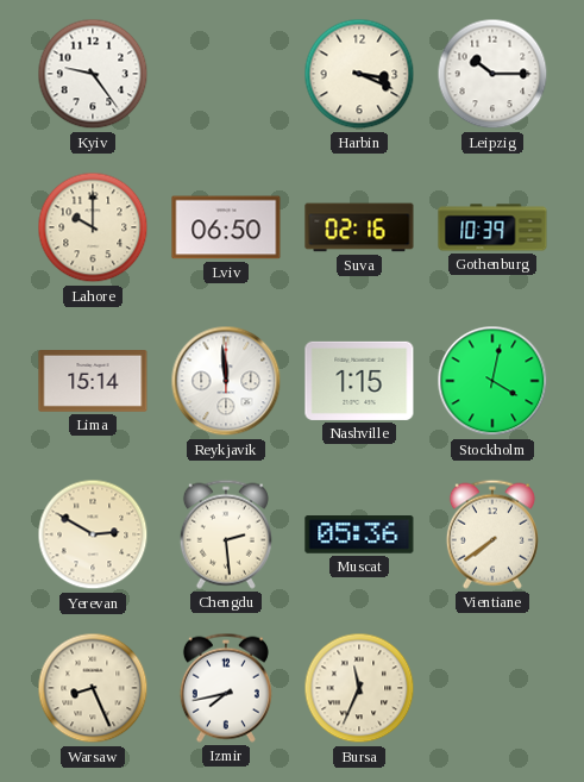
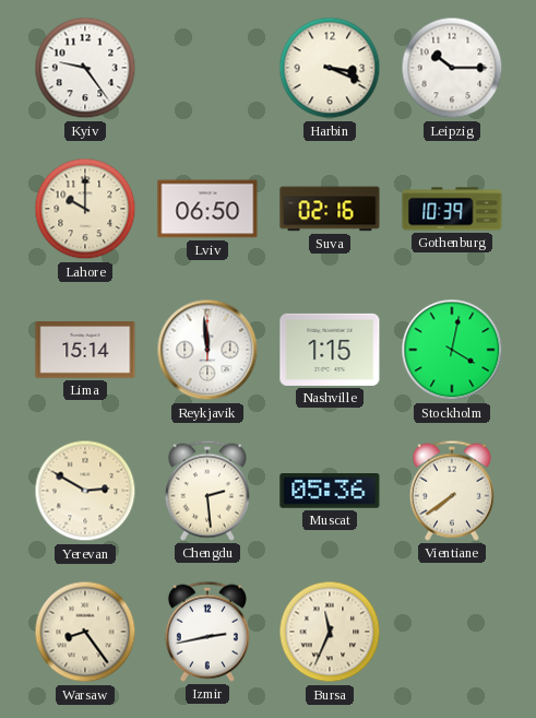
Warsaw: 8:26 -> 8:24
Izmir: 7:43 -> 2:43
